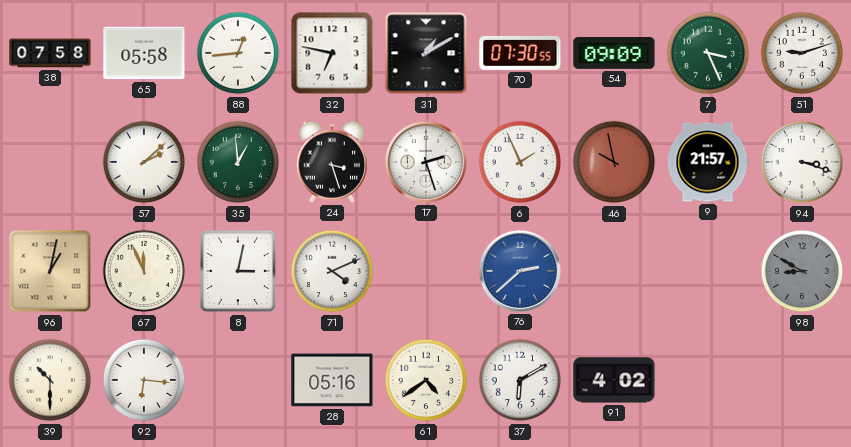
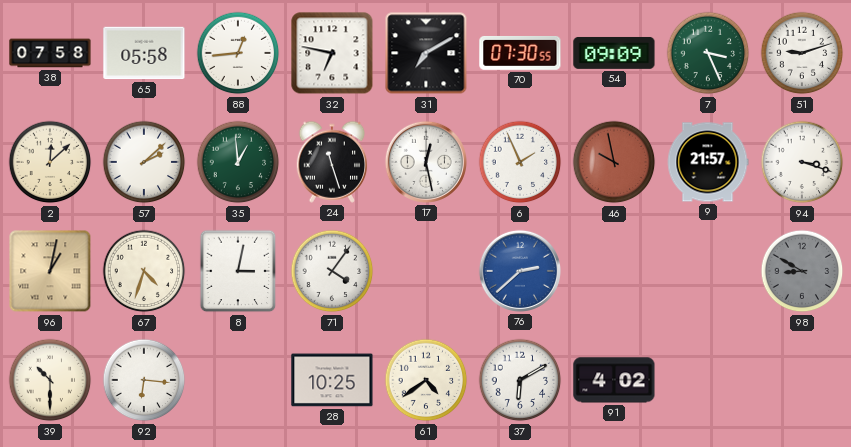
31: 1:10 -> 7:10
2: none -> 12:08
24: 3:27 -> 11:27
17: 2:27 -> 12:28
67: 11:56 -> 4:33
71: 4:11 -> 4:06
28: 05:16 -> 10:25
